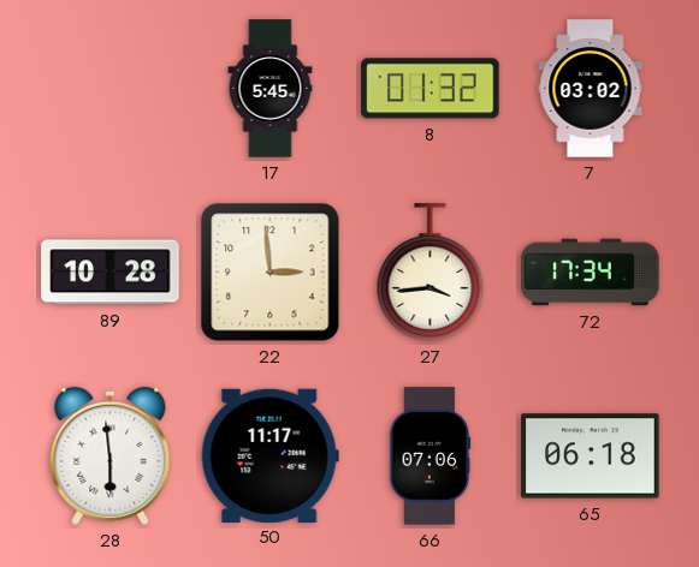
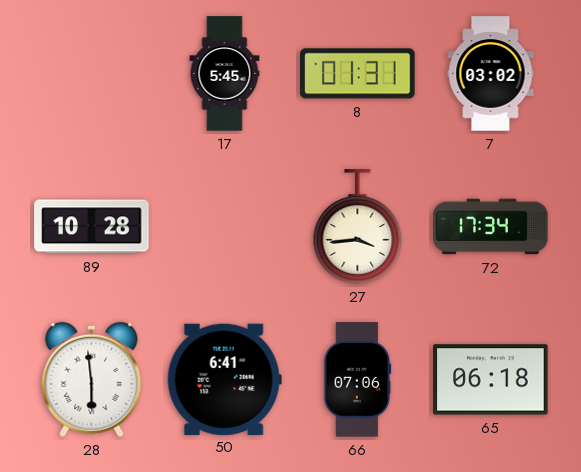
8: 01:32 -> 01:31
22: 2:59 -> none
50: 11:17 -> 6:41
